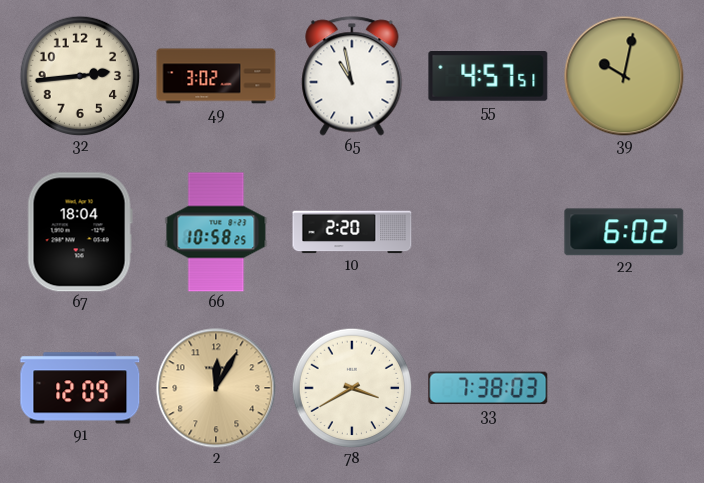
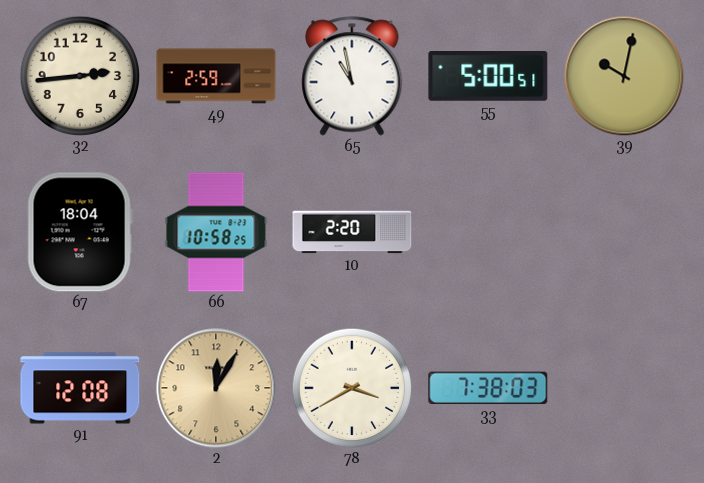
49: 3:02 -> 2:59
55: 4:57 -> 5:00
22: 6:02 -> none
91: 12:09 -> 12:08
